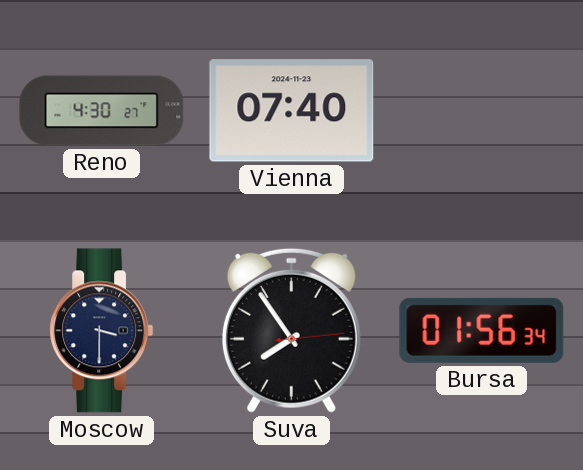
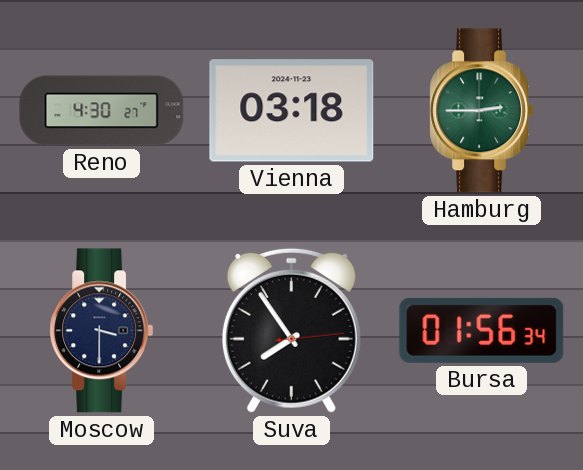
Vienna: 07:40 -> 03:18
Hamburg: none -> 2:45
